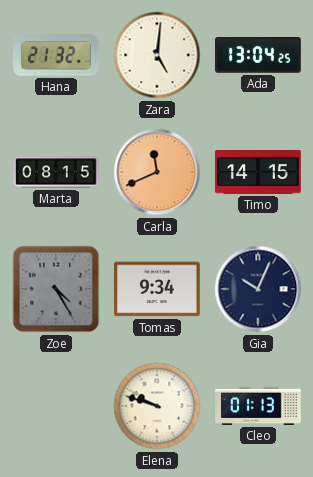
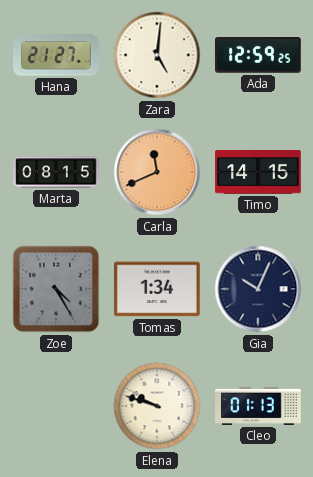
Hana: 21:32 -> 21:27
Ada: 13:04 -> 12:59
Tomas: 9:34 -> 1:34
